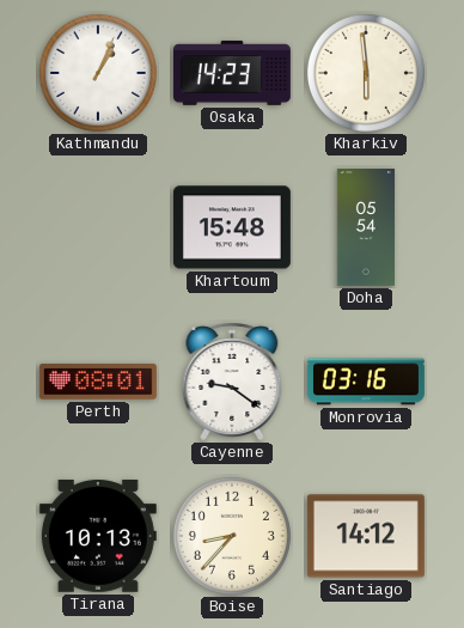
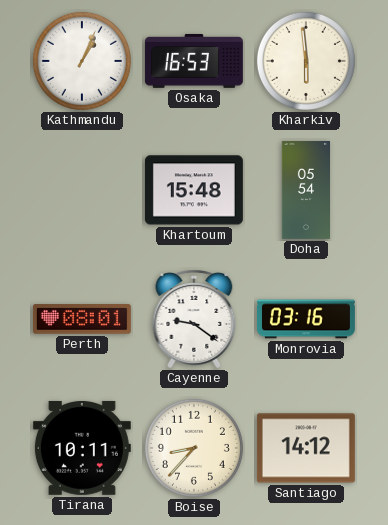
Osaka: 14:23 -> 16:53
Tirana: 10:13 -> 10:11
